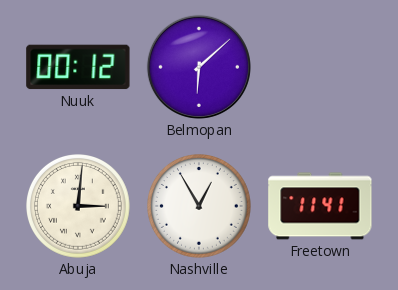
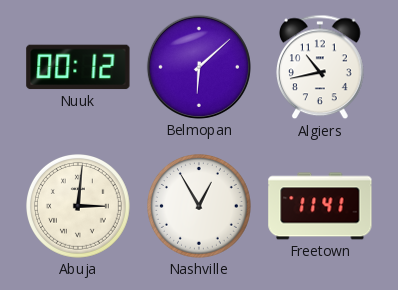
Algiers: none -> 10:43
